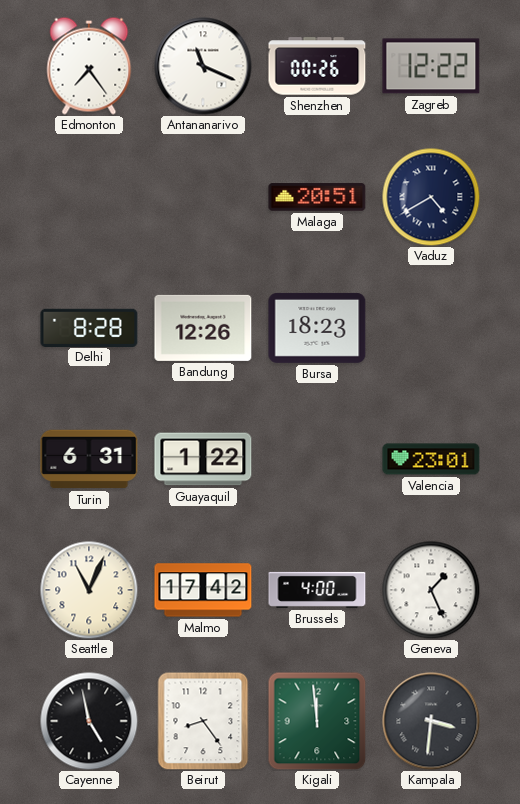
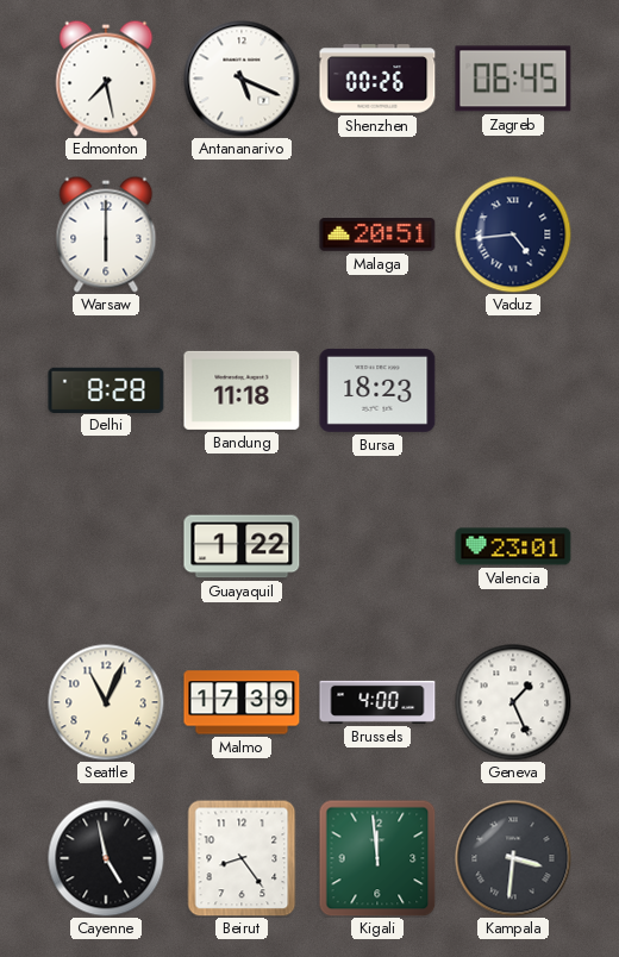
Edmonton: 7:24 -> 7:28
Antananarivo: 11:19 -> 5:19
Zagreb: 12:22 -> 06:45
Warsaw: none -> 6:00
Vaduz: 4:40 -> 4:44
Bandung: 12:26 -> 11:18
Turin: 6:31 -> none
Malmo: 17:42 -> 17:39
